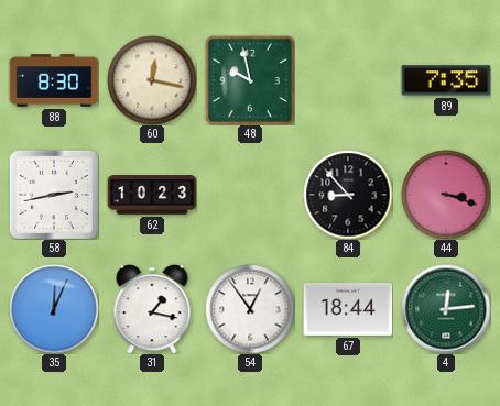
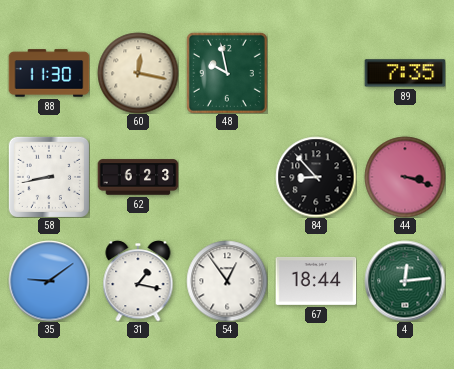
88: 8:30 -> 11:30
58: 2:43 -> 8:43
62: 10:23 -> 6:23
35: 12:04 -> 9:09
